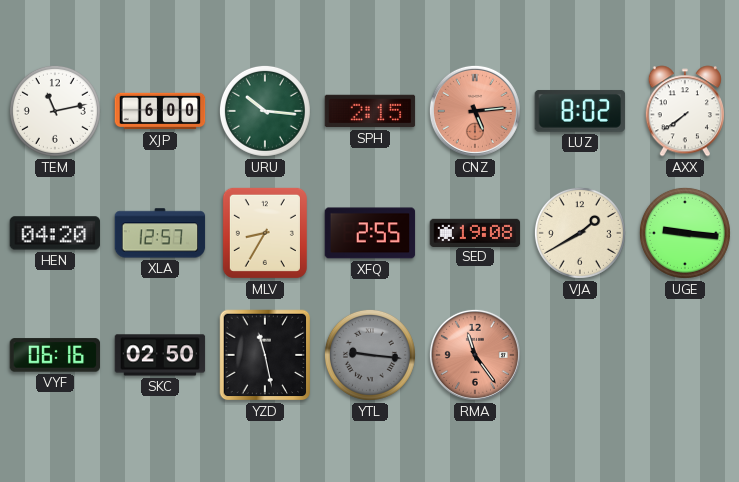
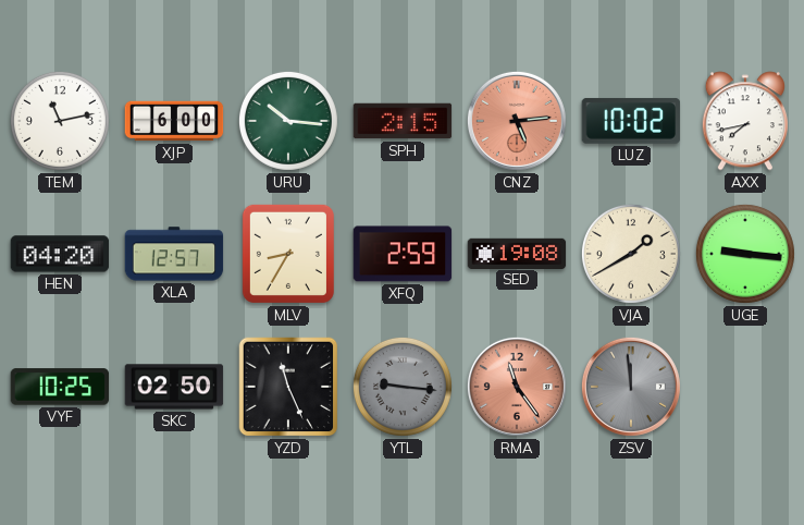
LUZ: 8:02 -> 10:02
AXX: 7:39 -> 7:43
XFQ: 2:55 -> 2:59
VYF: 06:16 -> 10:25
YZD: 11:28 -> 11:26
ZSV: none -> 11:59
